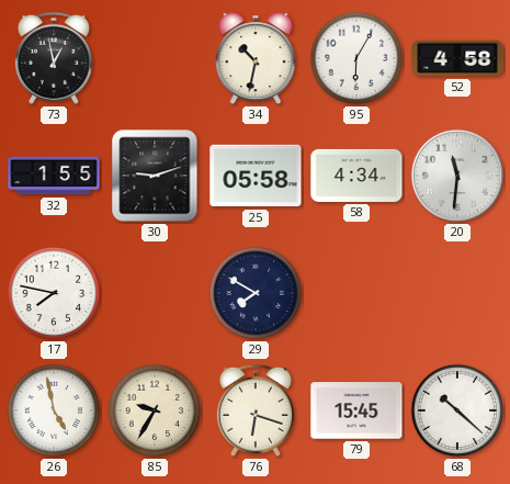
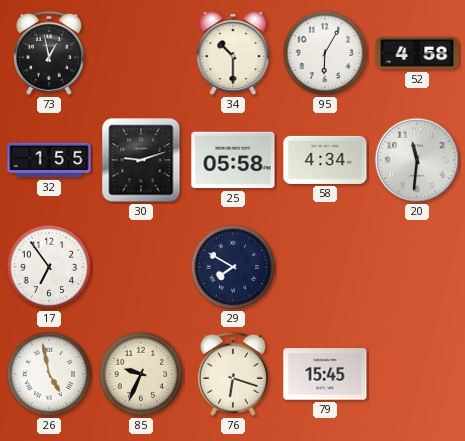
34: 10:32 -> 10:30
17: 7:47 -> 6:54
85: 9:35 -> 9:34
68: 10:22 -> none
